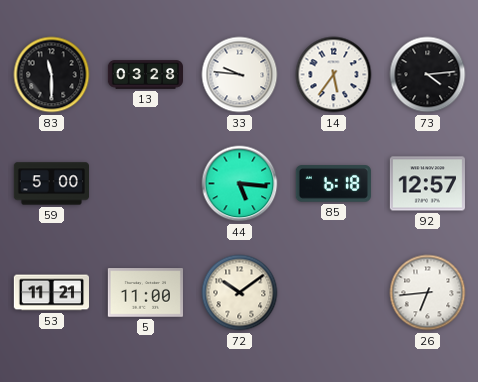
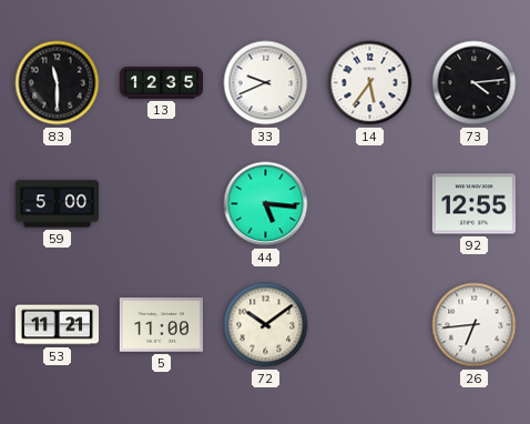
13: 03:28 -> 12:35
33: 9:46 -> 9:41
85: 6:18 -> none
92: 12:57 -> 12:55
